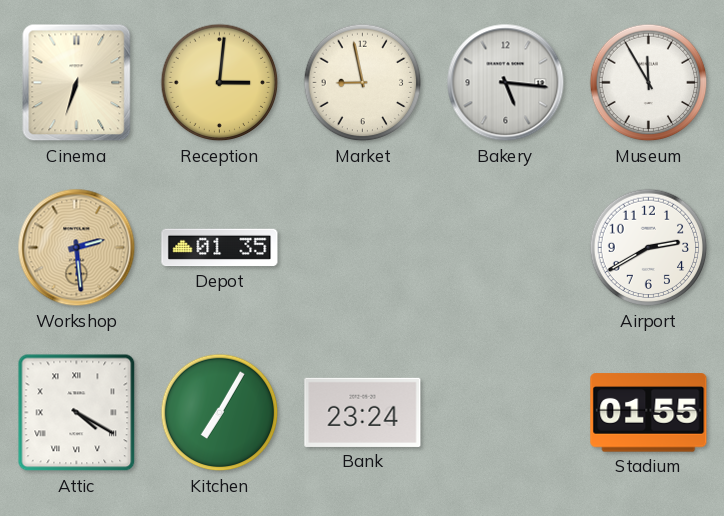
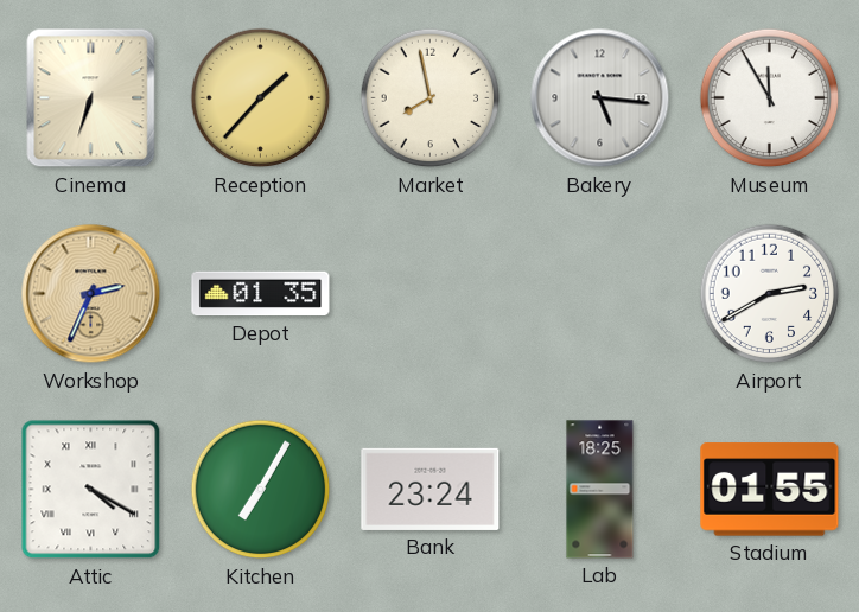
Reception: 3:01 -> 1:37
Market: 8:58 -> 7:58
Workshop: 2:29 -> 2:34
Lab: none -> 18:25
